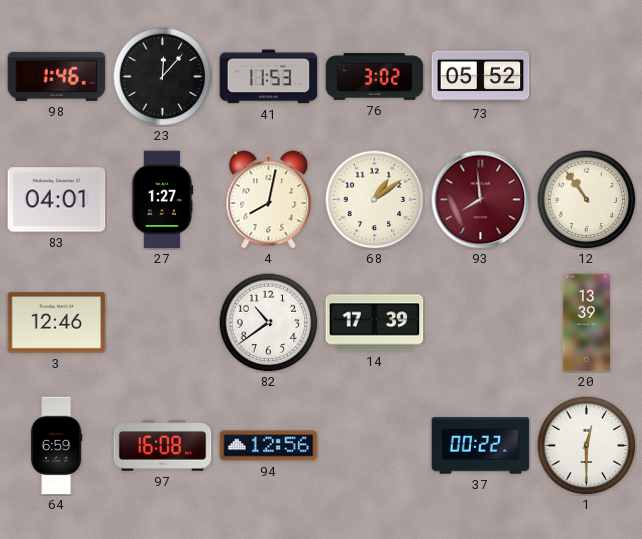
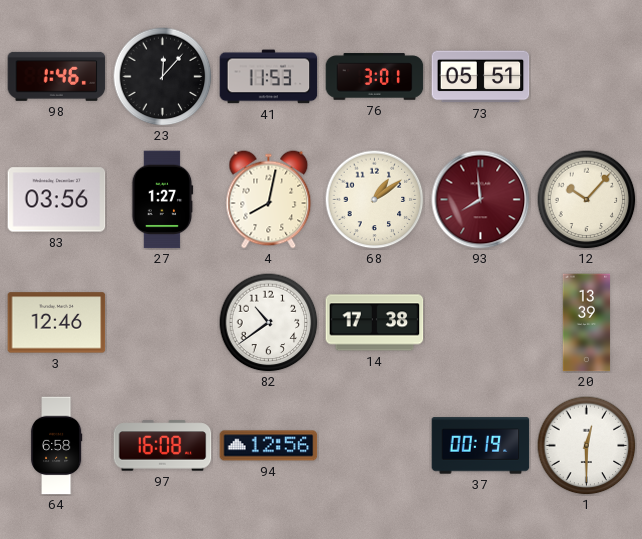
76: 3:02 -> 3:01
73: 05:52 -> 05:51
83: 04:01 -> 03:56
12: 10:54 -> 10:07
14: 17:39 -> 17:38
64: 6:59 -> 6:58
37: 00:22 -> 00:19
